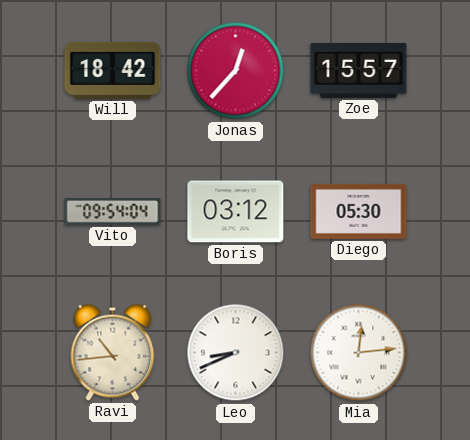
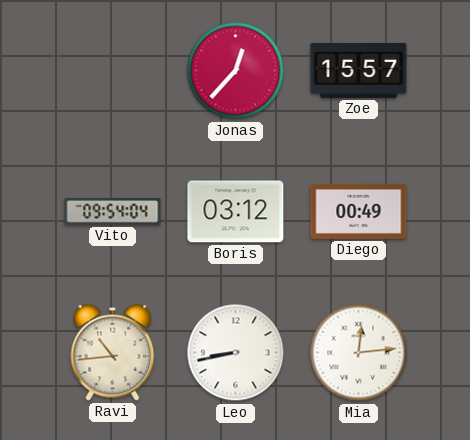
Will: 18:42 -> none
Diego: 05:30 -> 00:49
Leo: 8:41 -> 8:43
